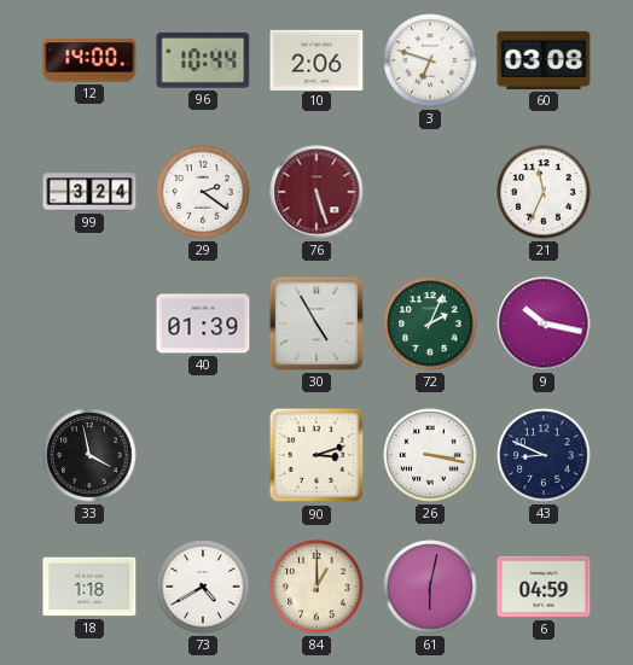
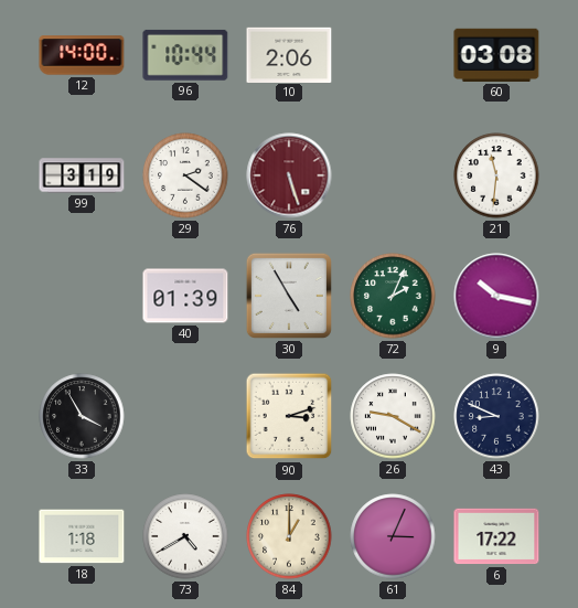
3: 6:48 -> none
99: 3:24 -> 3:19
21: 11:34 -> 11:31
33: 3:58 -> 3:55
26: 3:17 -> 9:20
61: 6:02 -> 3:04
6: 04:59 -> 17:22
